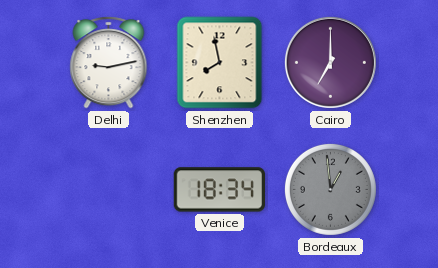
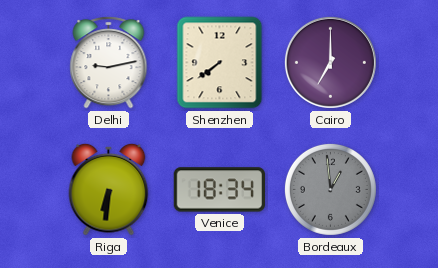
Shenzhen: 7:58 -> 7:39
Riga: none -> 6:31
